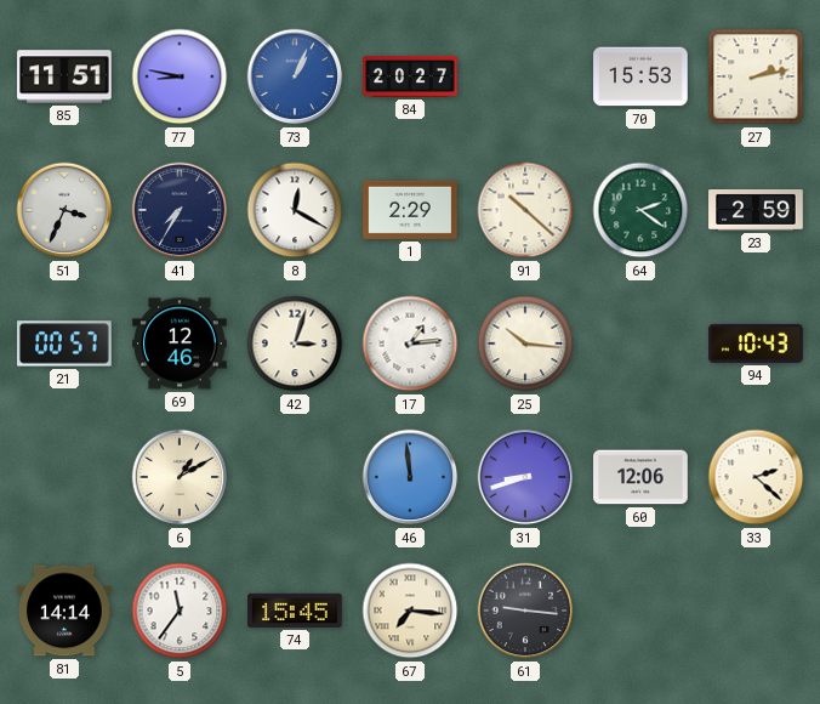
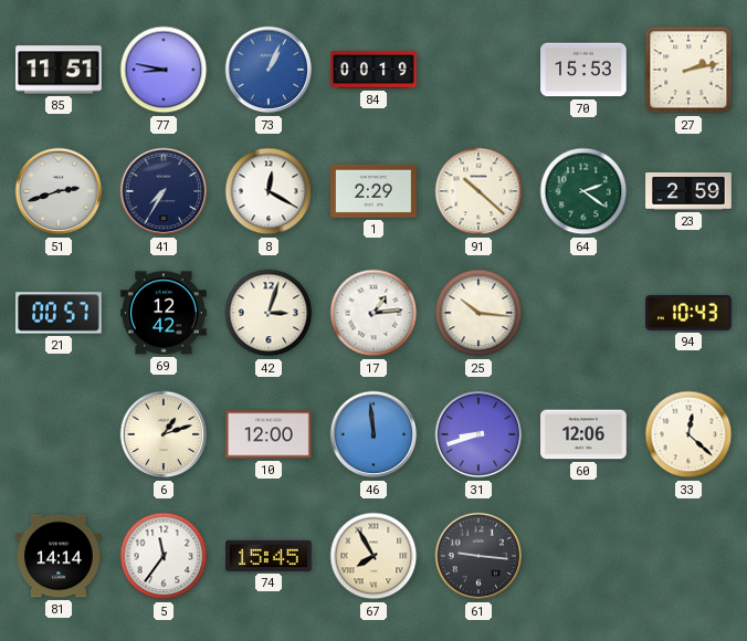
84: 20:27 -> 00:19
51: 3:34 -> 2:42
69: 12:46 -> 12:42
6: 1:10 -> 1:12
10: none -> 12:00
33: 2:22 -> 12:22
67: 7:16 -> 7:55
